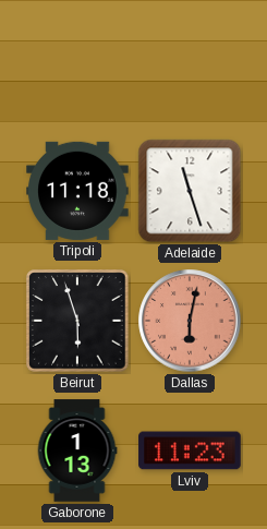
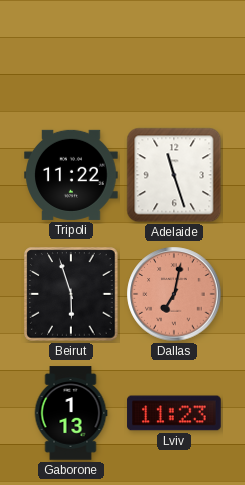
Tripoli: 11:18 -> 11:22
Dallas: 6:02 -> 7:02
